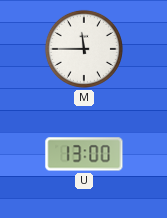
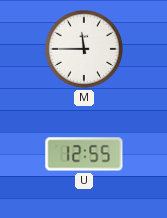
U: 13:00 -> 12:55
